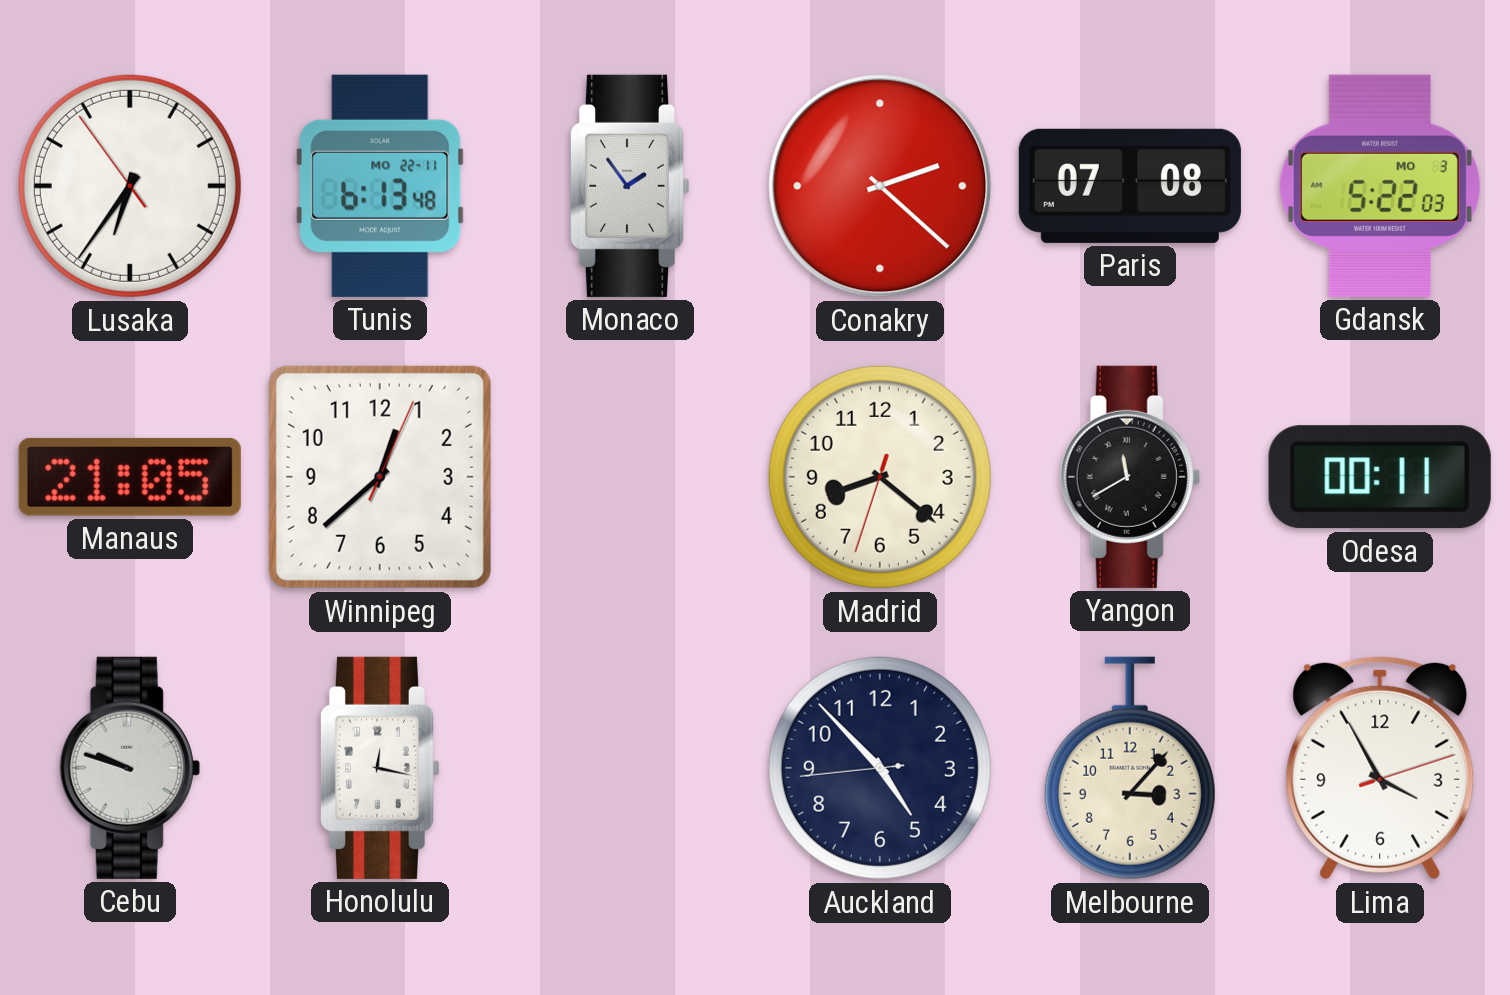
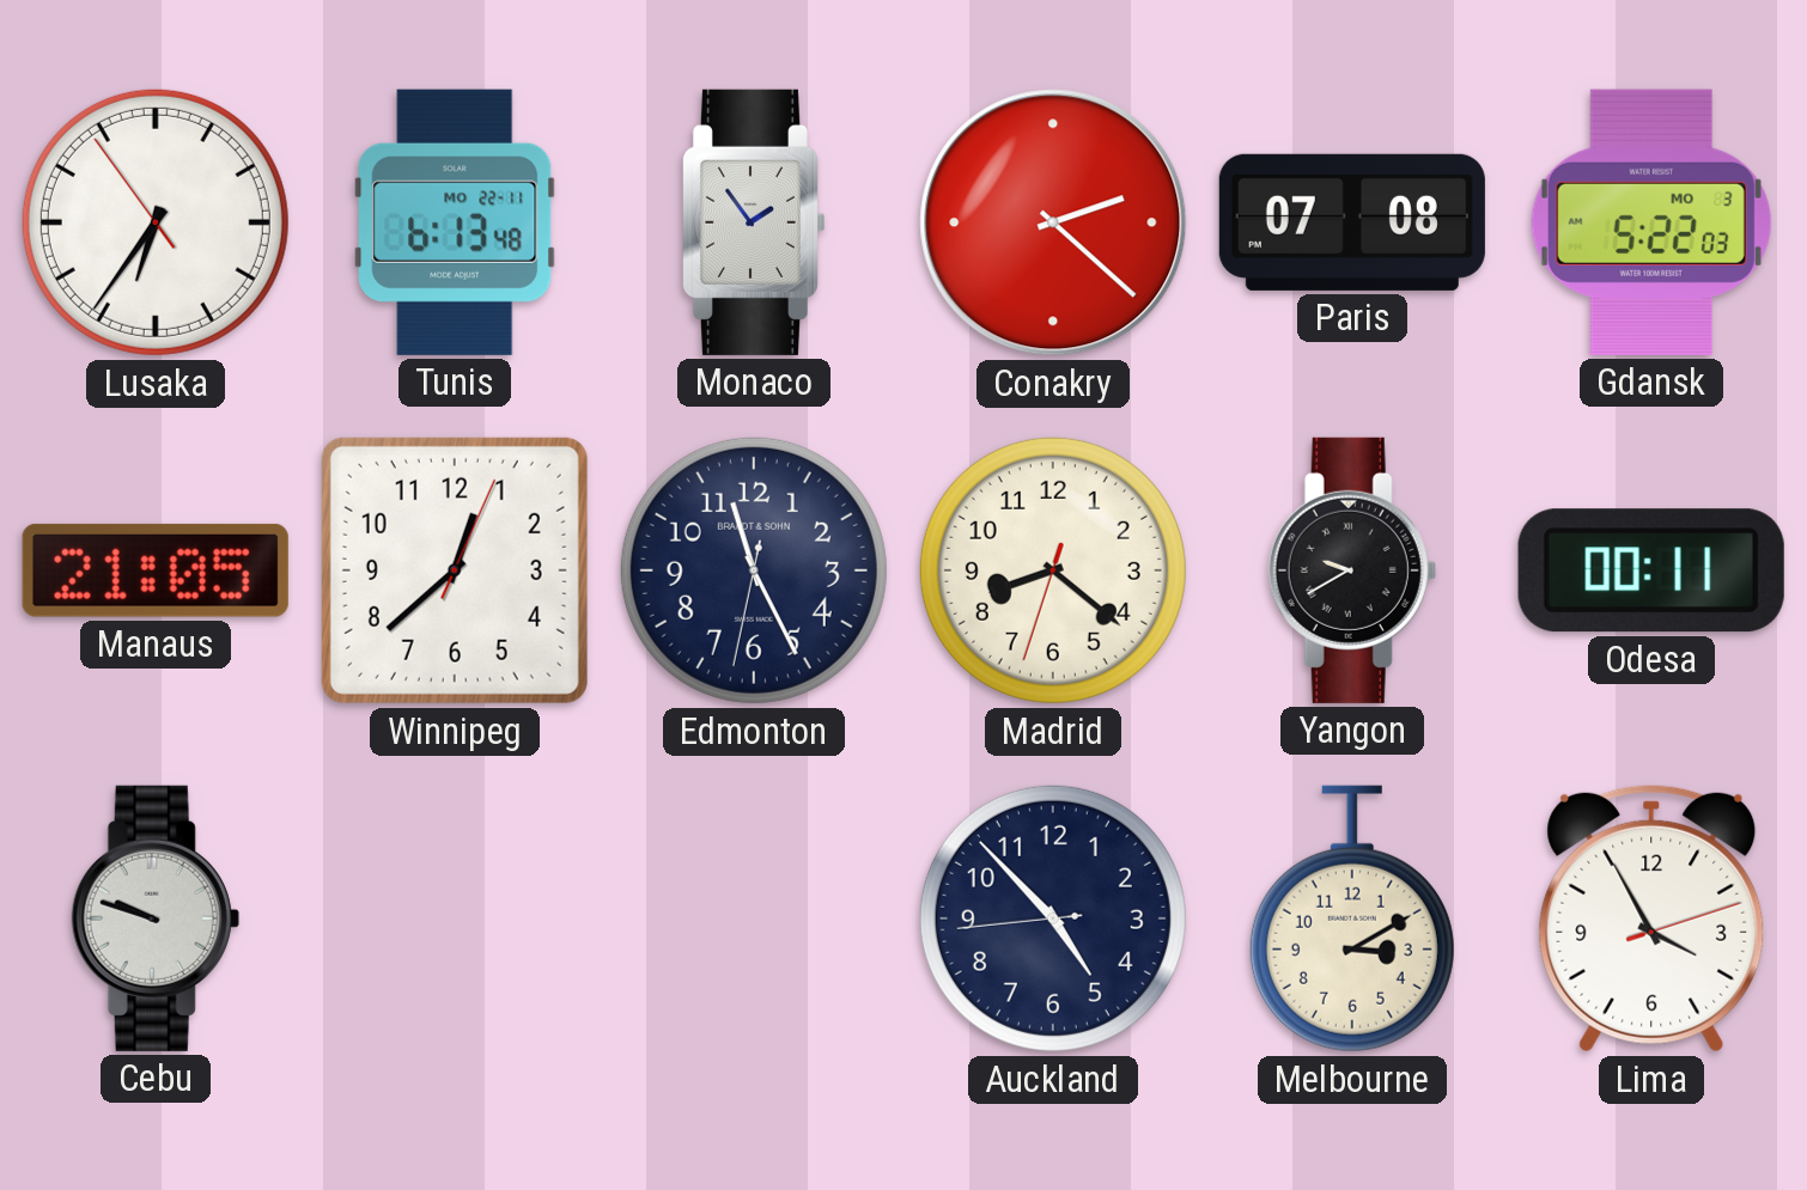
Edmonton: none -> 11:25
Yangon: 11:40 -> 9:40
Honolulu: 12:17 -> none
Melbourne: 3:07 -> 3:10
